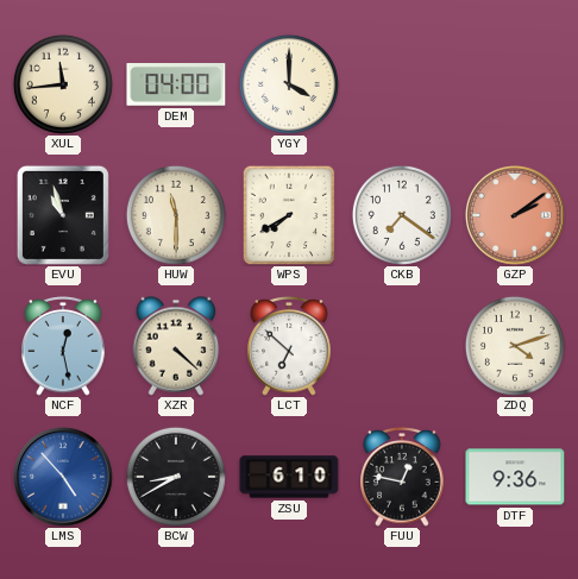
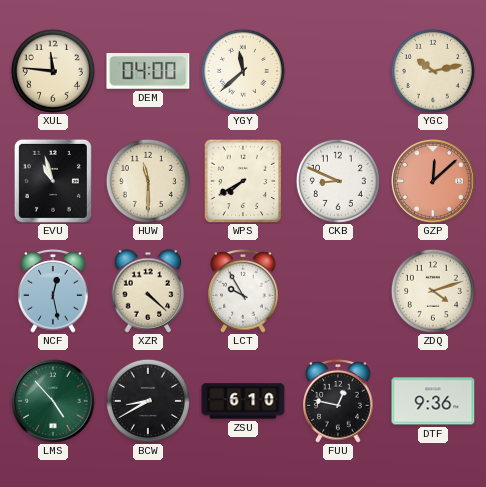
XUL: 11:44 -> 11:46
YGY: 4:00 -> 11:38
YGC: none -> 10:13
CKB: 7:21 -> 8:49
GZP: 2:09 -> 12:08
LCT: 6:52 -> 9:55
LMS dial: blue -> green
